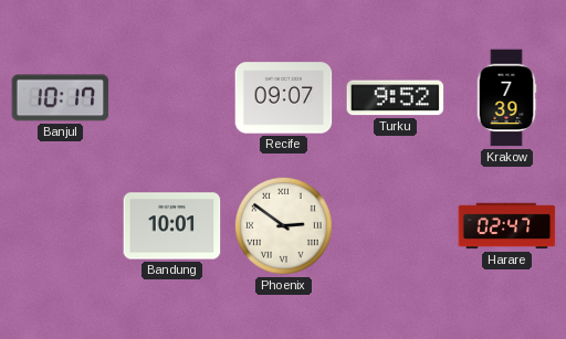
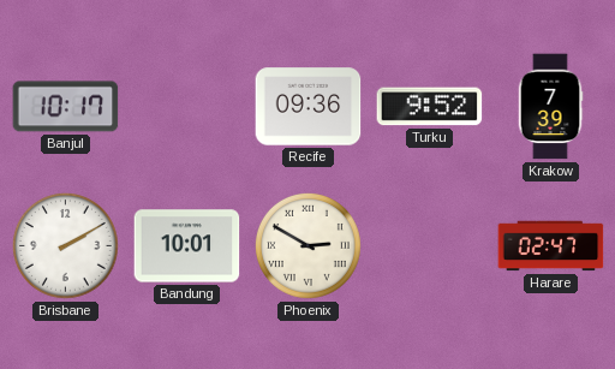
Recife: 09:07 -> 09:36
Brisbane: none -> 2:10
Phoenix: 2:51 -> 2:50
